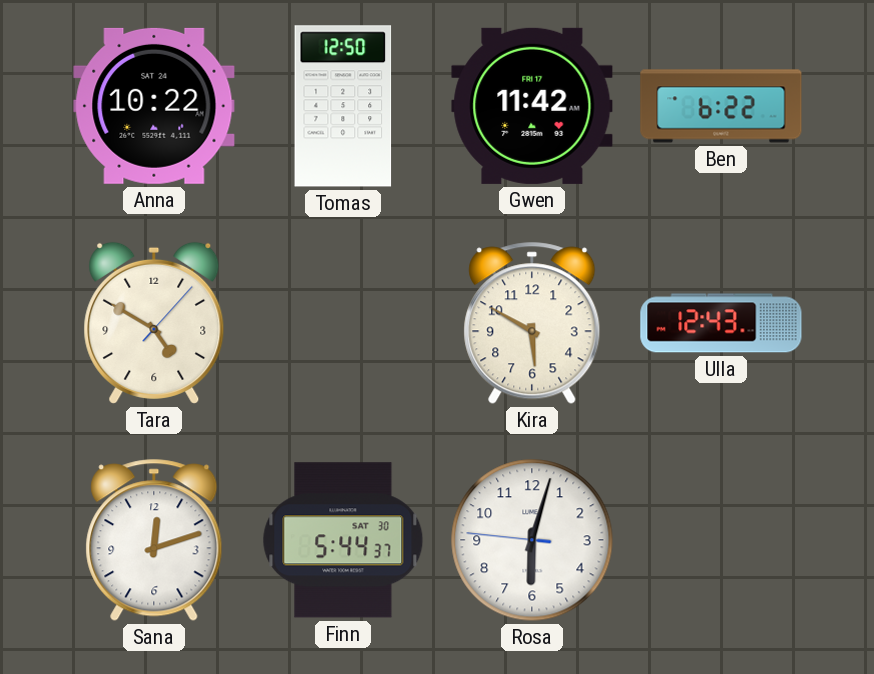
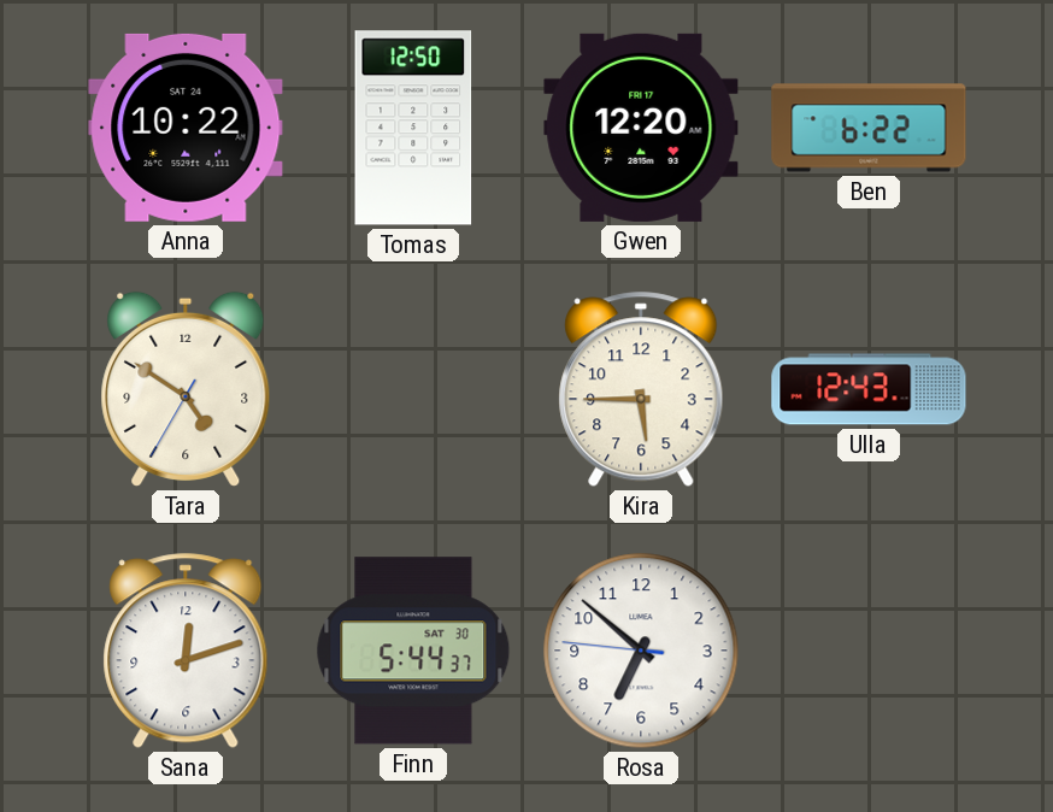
Gwen: 11:42 -> 12:20
Tara: 4:50:07 -> 4:50:35
Kira: 5:50 -> 5:45
Rosa: 6:02 -> 6:51
